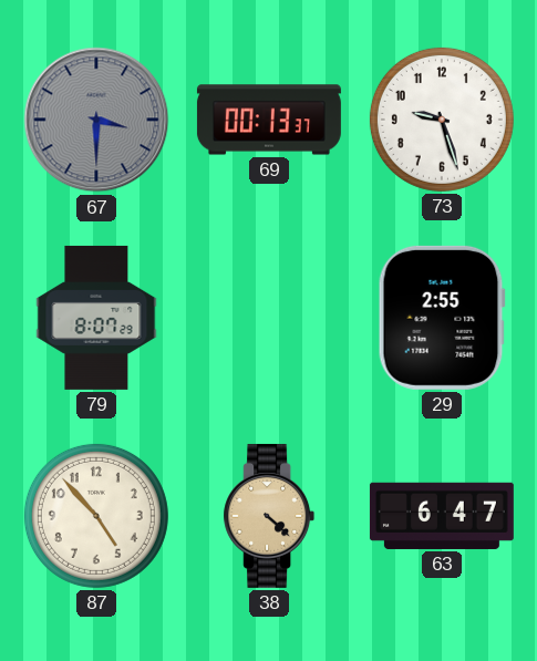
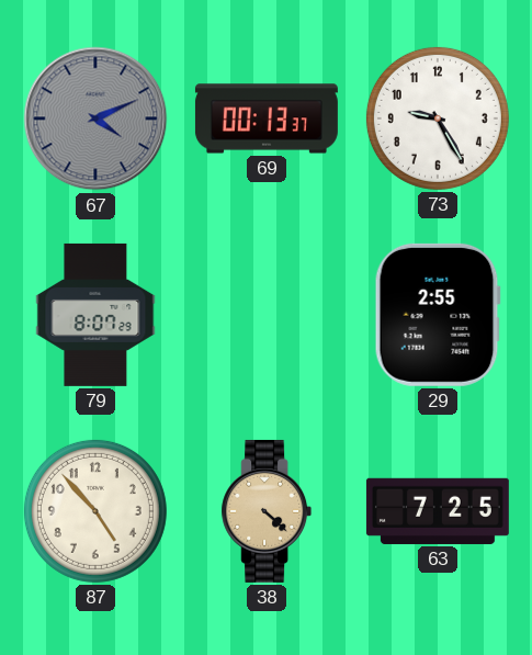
67: 3:30 -> 4:11
73: 9:27 -> 9:25
63: 6:47 -> 7:25
